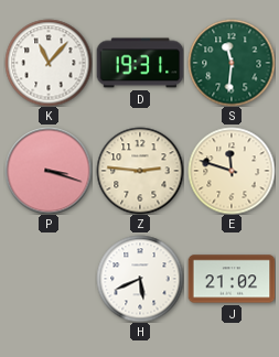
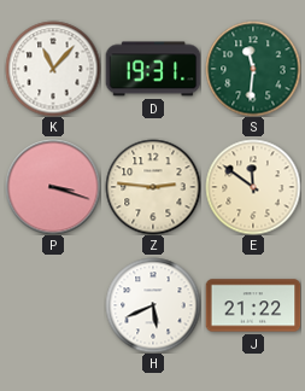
E: 11:48 -> 11:51
J: 21:02 -> 21:22
